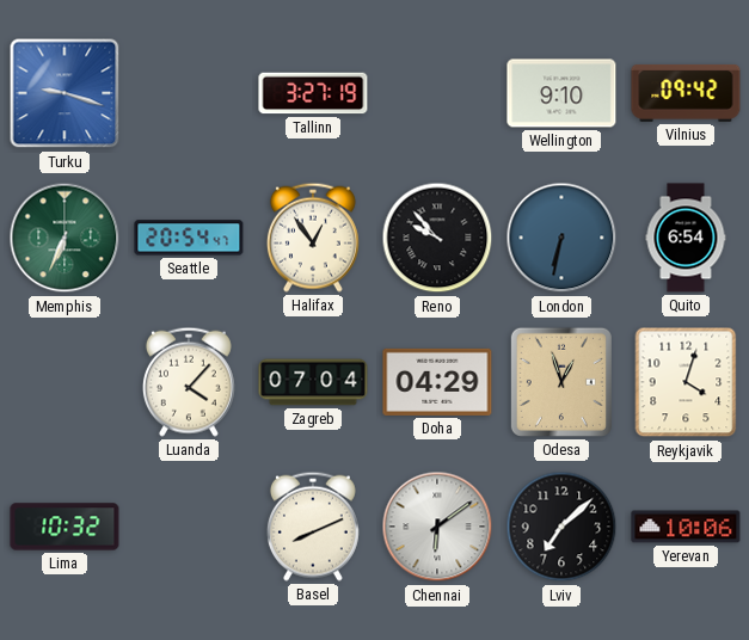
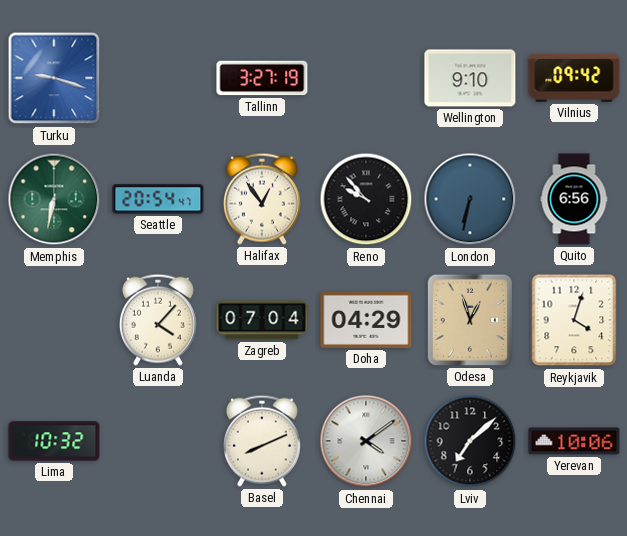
Memphis: 6:34 -> 6:32
Quito: 6:54 -> 6:56
Chennai: 6:09 -> 4:09
